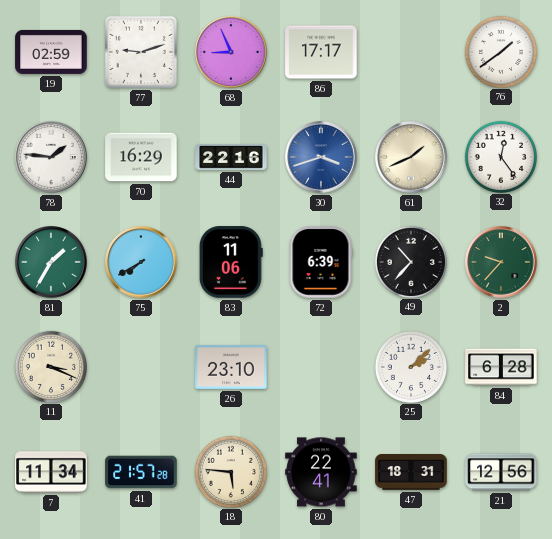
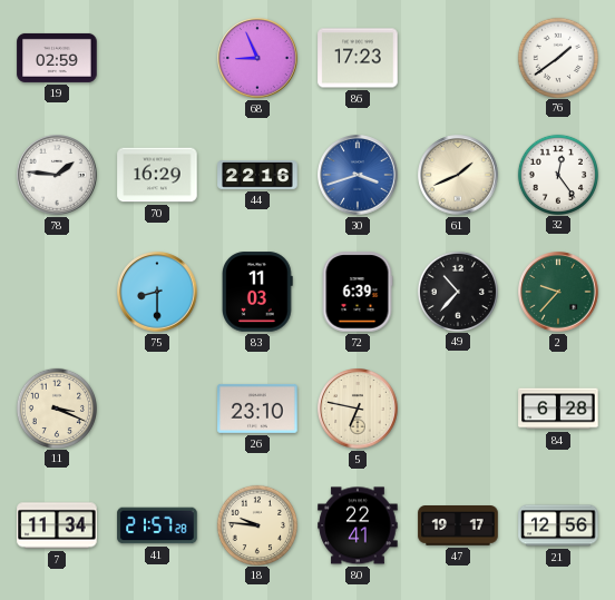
77: 9:12 -> none
86: 17:17 -> 17:23
81: 1:35 -> none
75: 7:40 -> 8:30
83: 11:06 -> 11:03
5: none -> 6:47
25: 2:08 -> none
18: 5:46 -> 9:46
47: 18:31 -> 19:17
